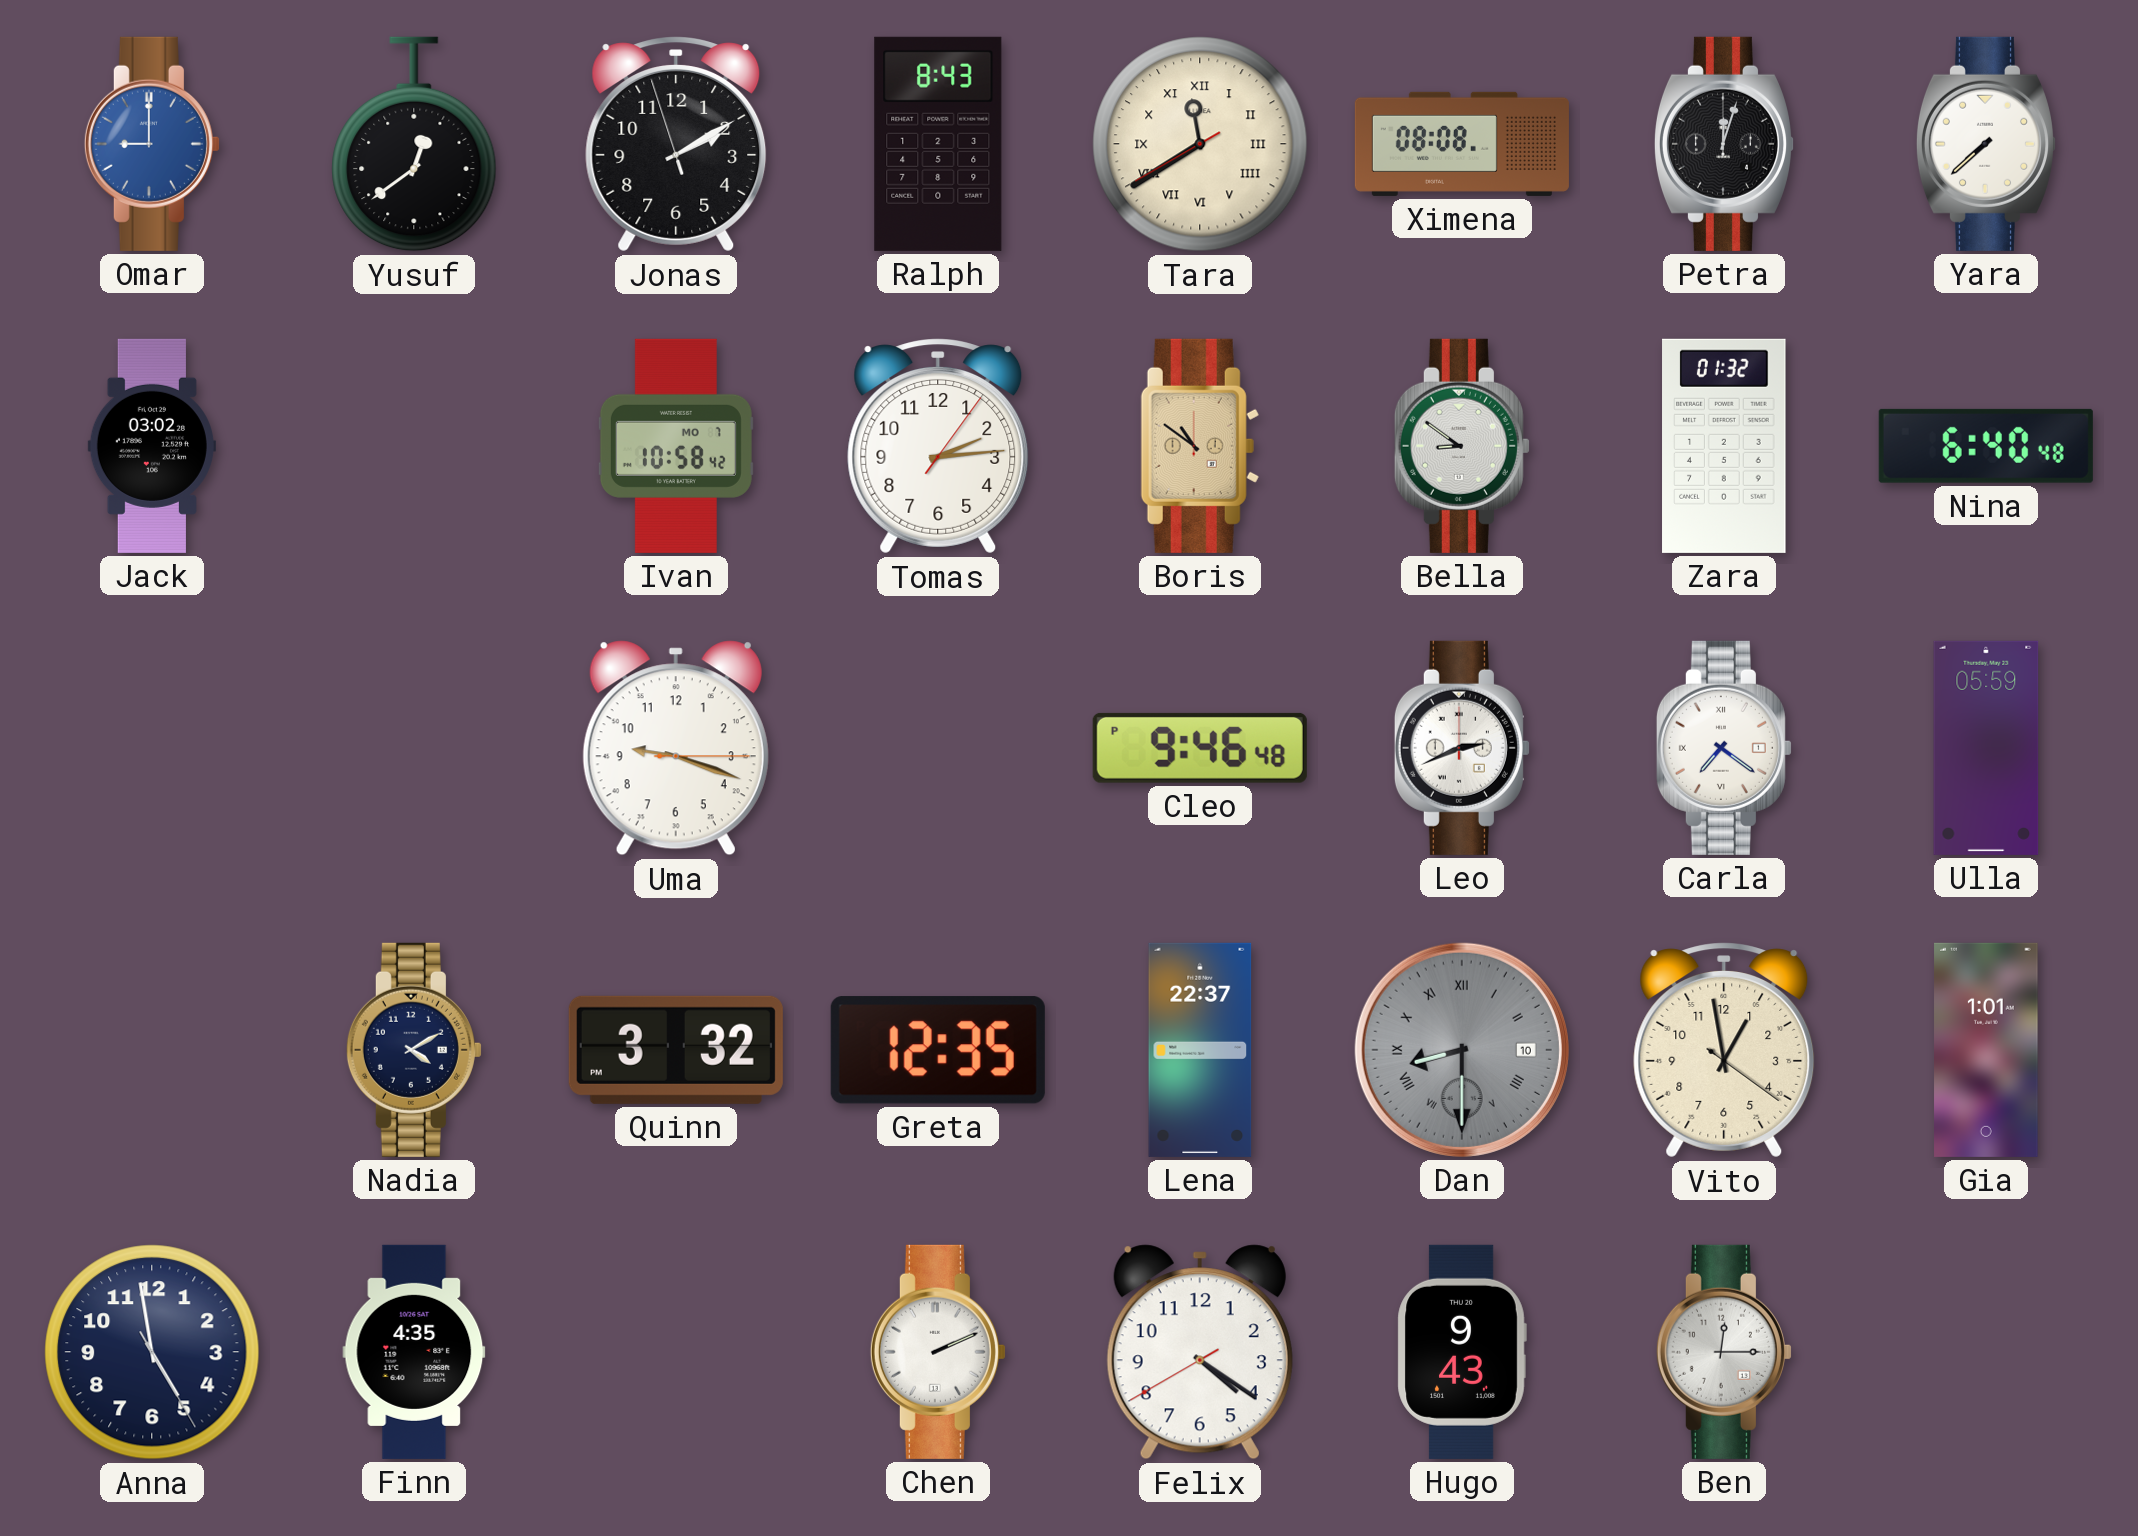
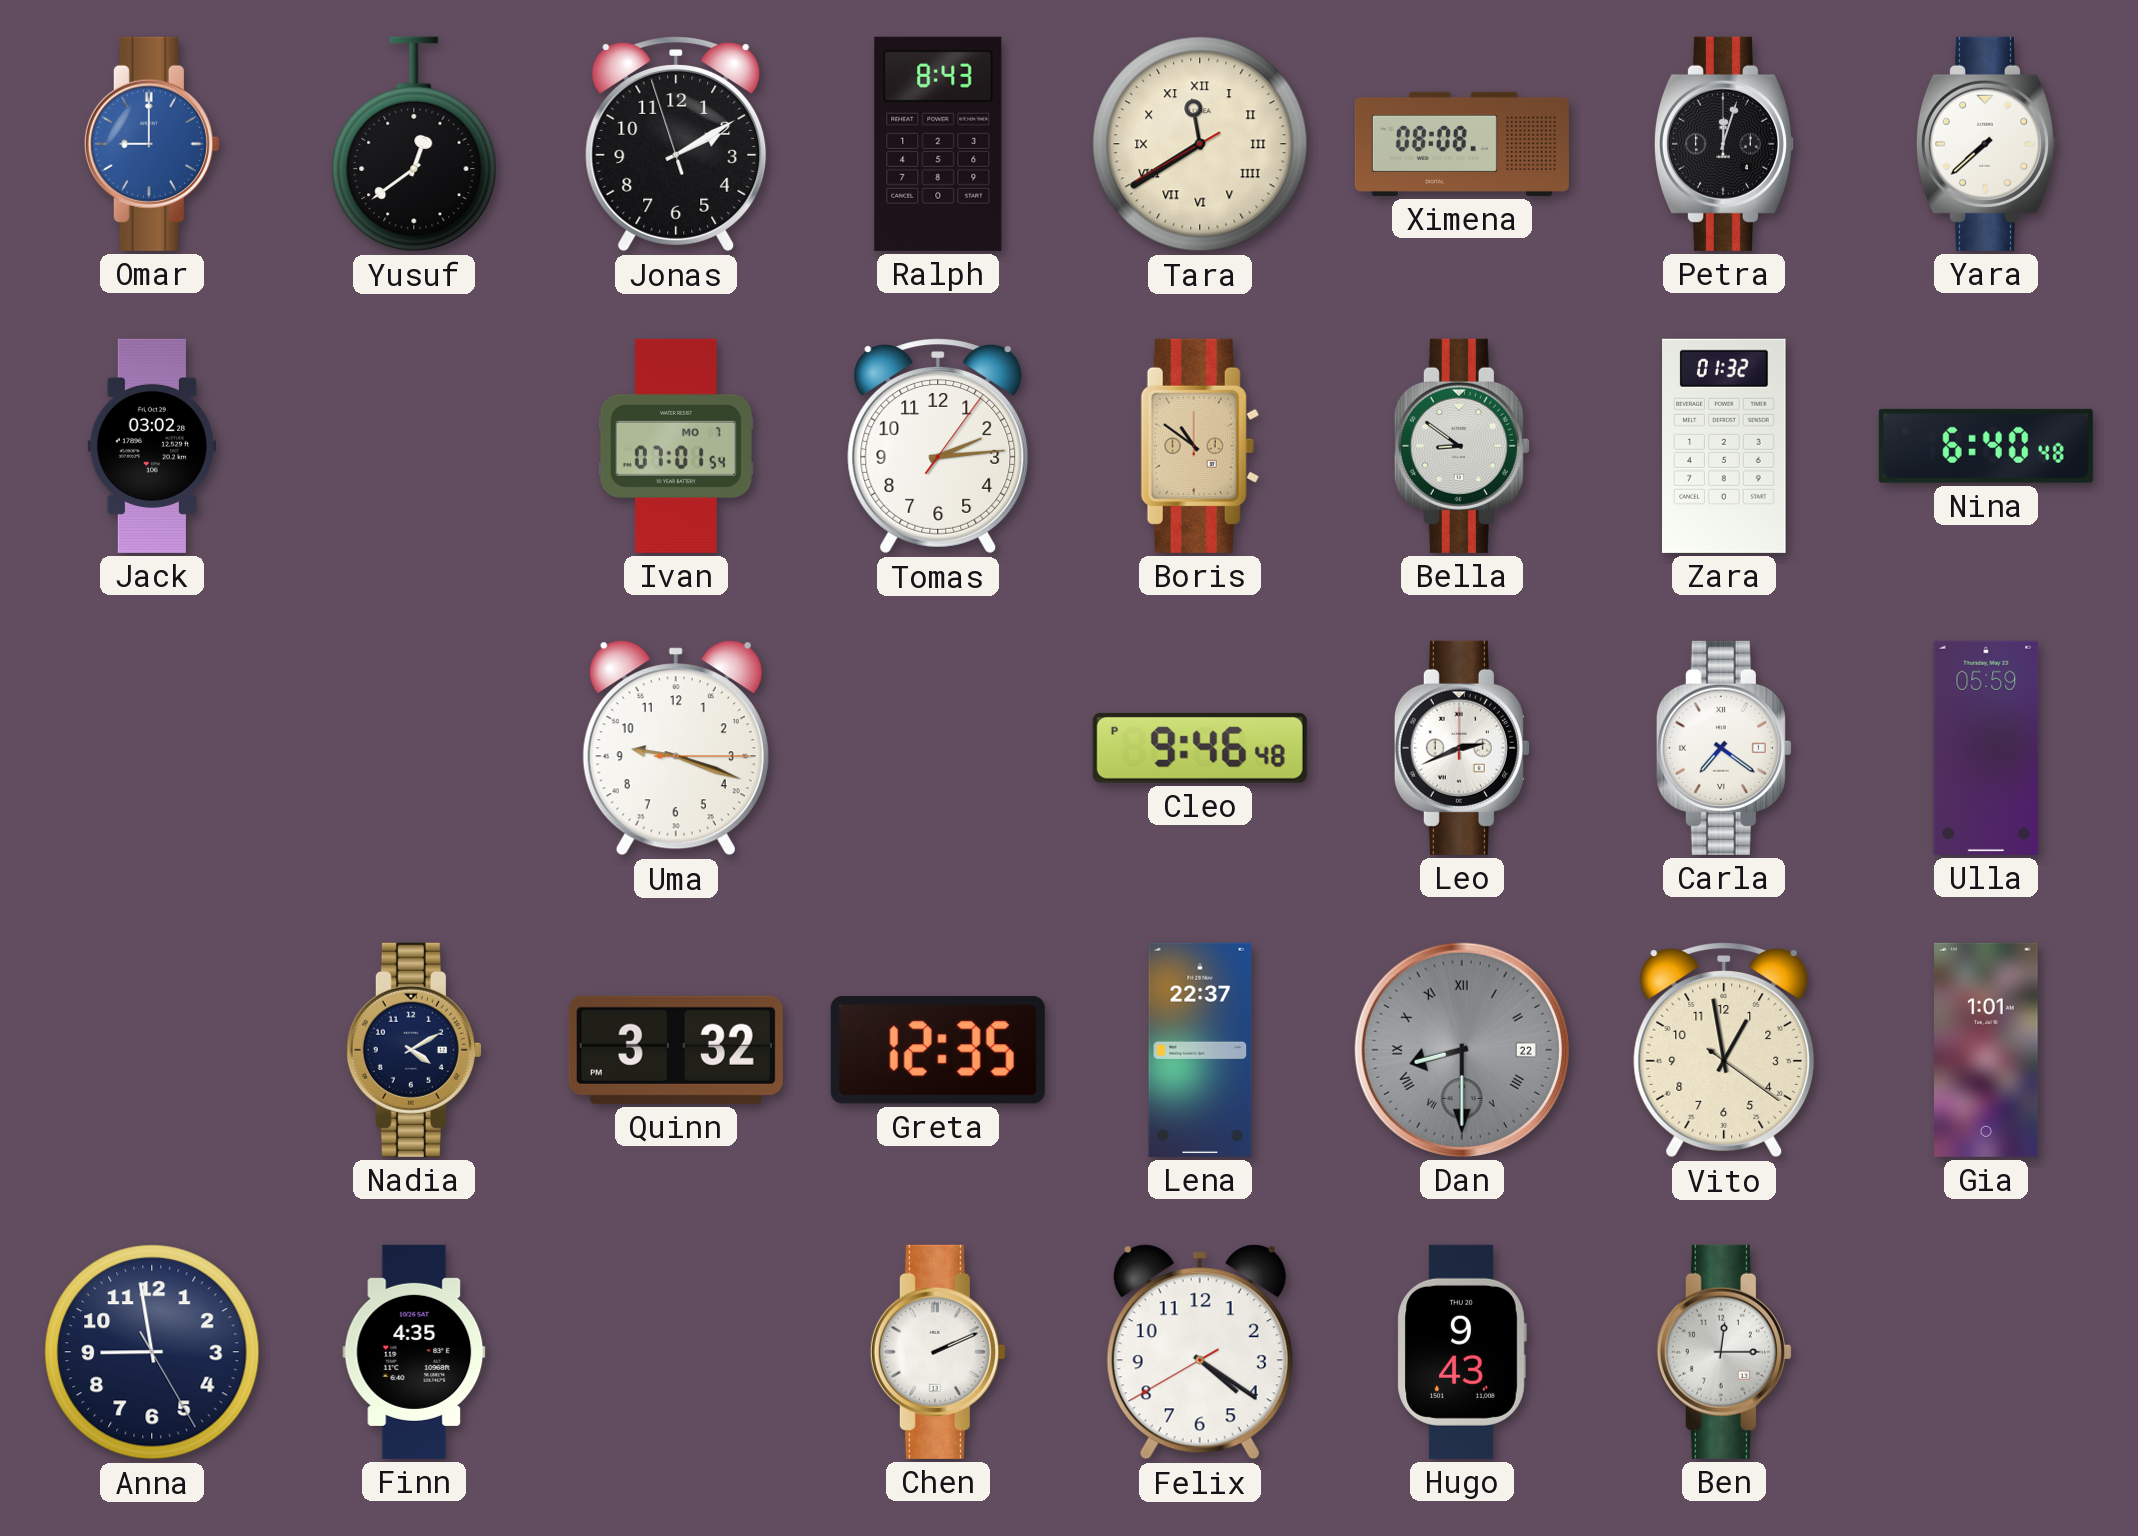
Ivan: 10:58 -> 07:01
Dan date: 10 -> 22
Anna: 4:58 -> 8:58
